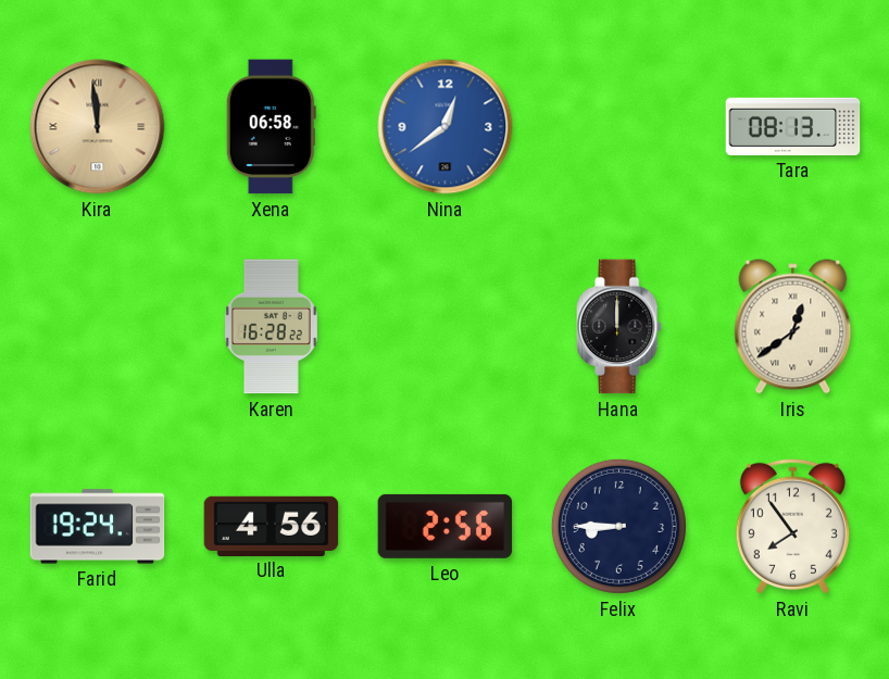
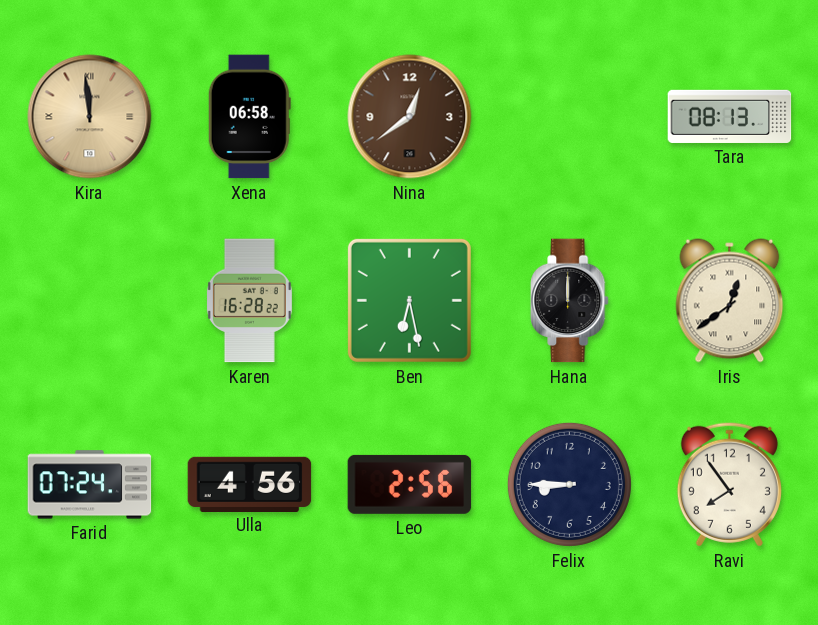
Nina dial: blue -> brown
Ben: none -> 6:28
Farid: 19:24 -> 07:24
